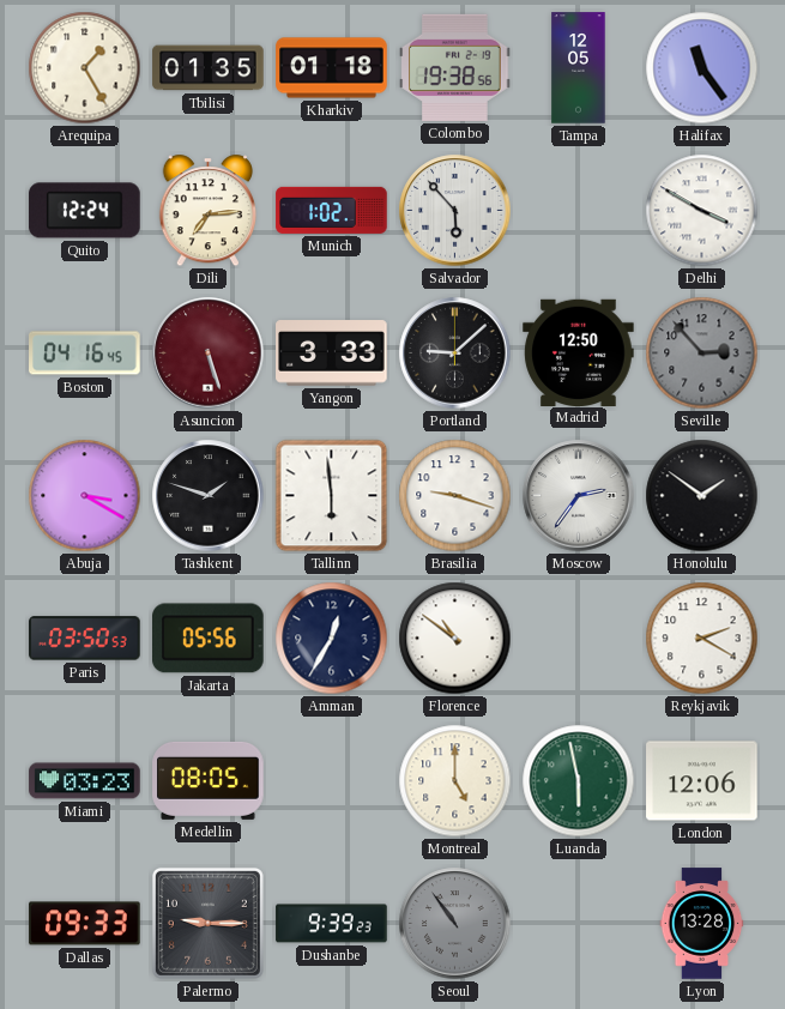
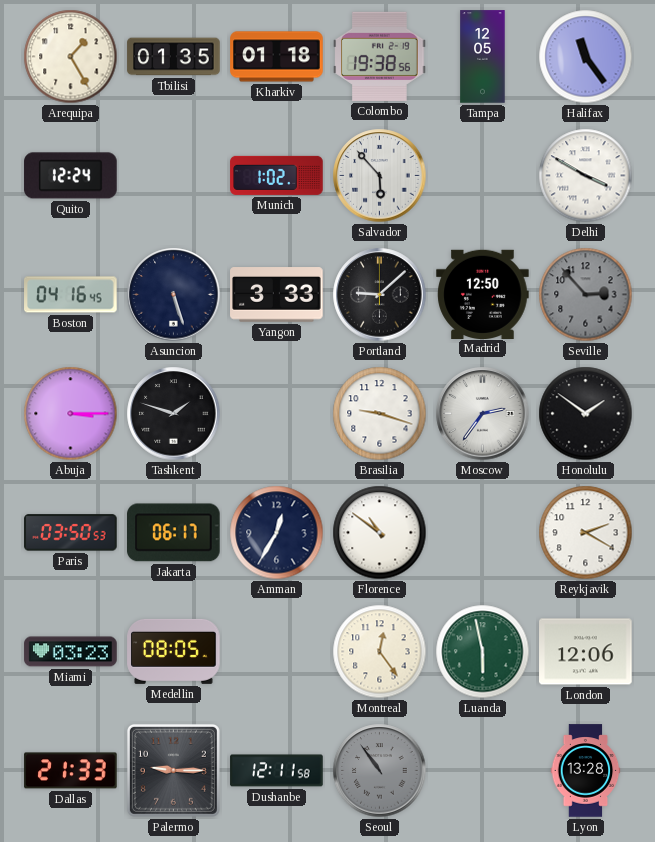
Dili: 7:14 -> none
Asuncion dial: burgundy -> navy
Abuja: 3:20 -> 3:15
Tallinn: 5:59 -> none
Jakarta: 05:56 -> 06:17
Montreal: 5:00 -> 12:24
Dallas: 09:33 -> 21:33
Dushanbe: 9:39 -> 12:11
